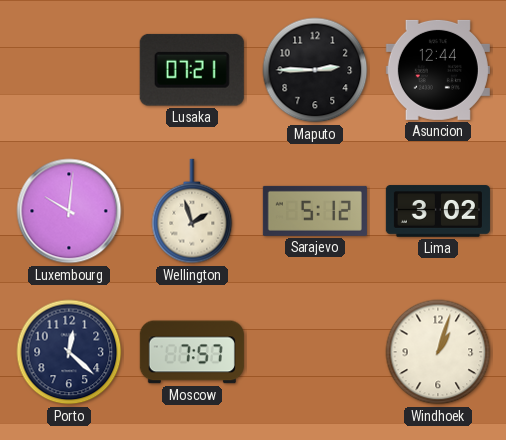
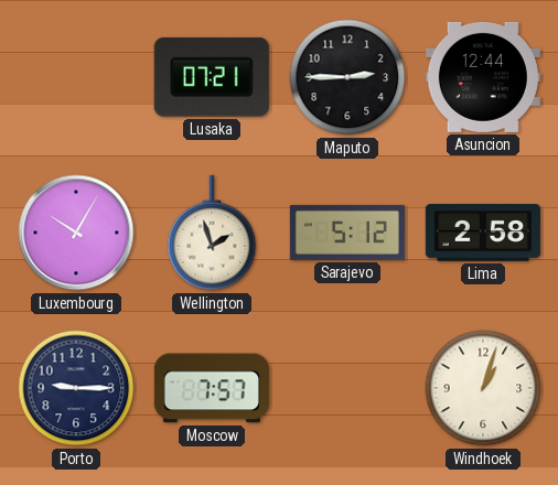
Luxembourg: 10:01 -> 10:05
Lima: 3:02 -> 2:58
Porto: 12:22 -> 9:15
